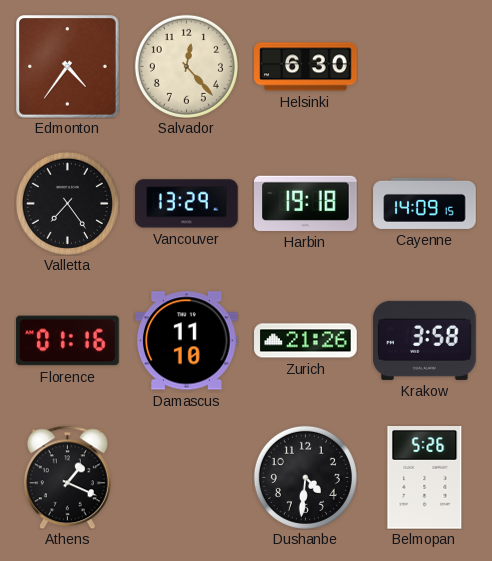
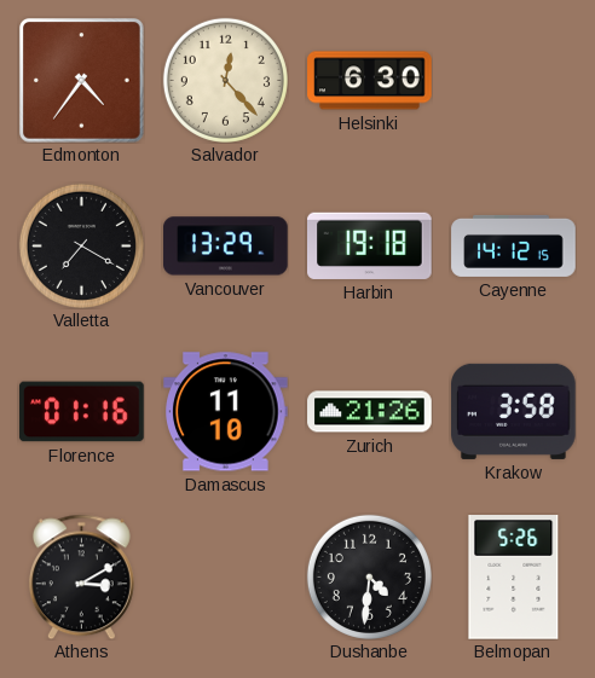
Valletta: 7:24 -> 7:20
Cayenne: 14:09 -> 14:12
Athens: 1:19 -> 3:10
